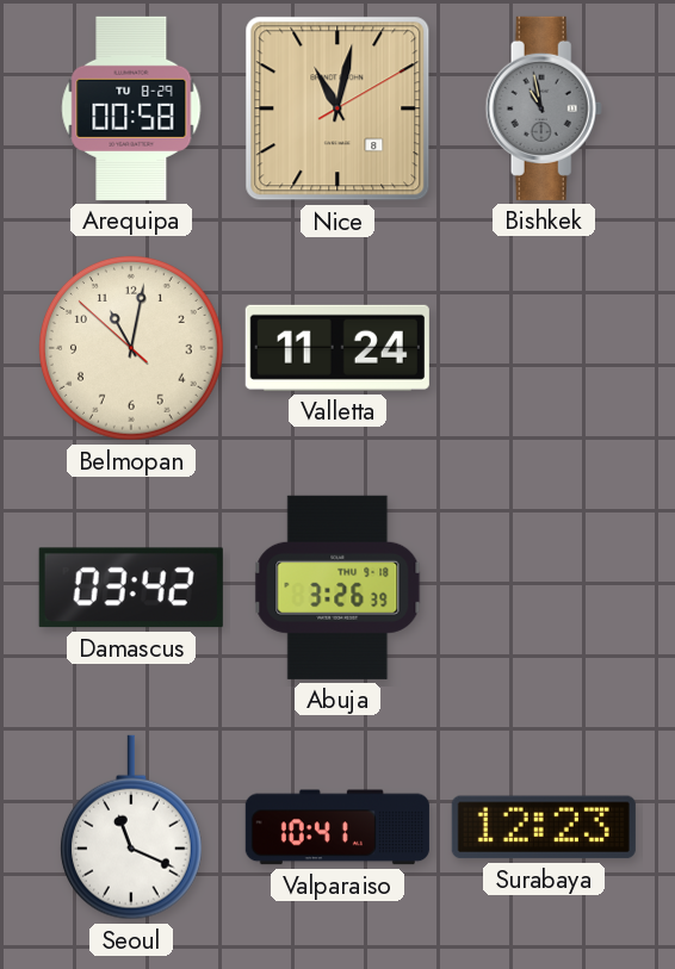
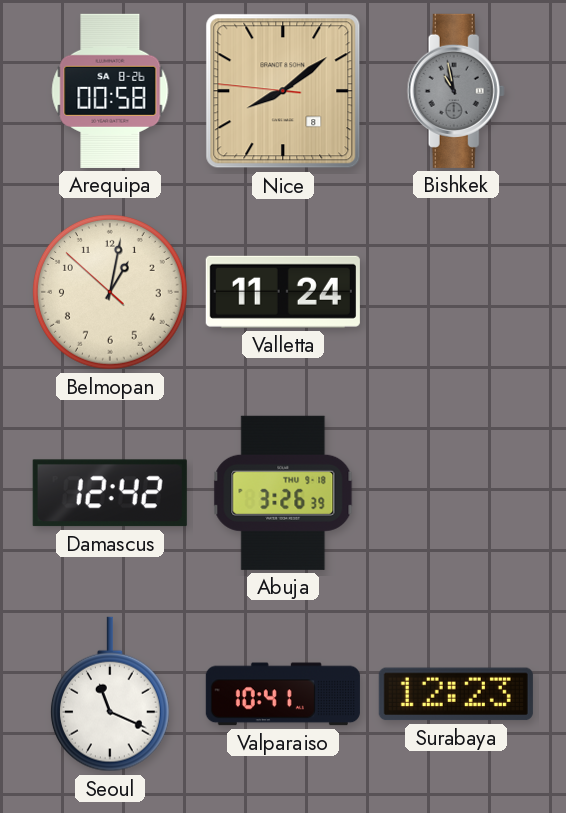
Arequipa date: TU 8-29 -> SA 8-26
Nice: 11:02 -> 8:08
Belmopan: 11:01 -> 1:01
Damascus: 03:42 -> 12:42
